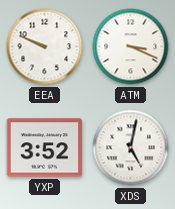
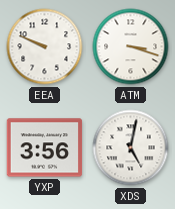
ATM: 3:19 -> 3:18
YXP: 3:52 -> 3:56
